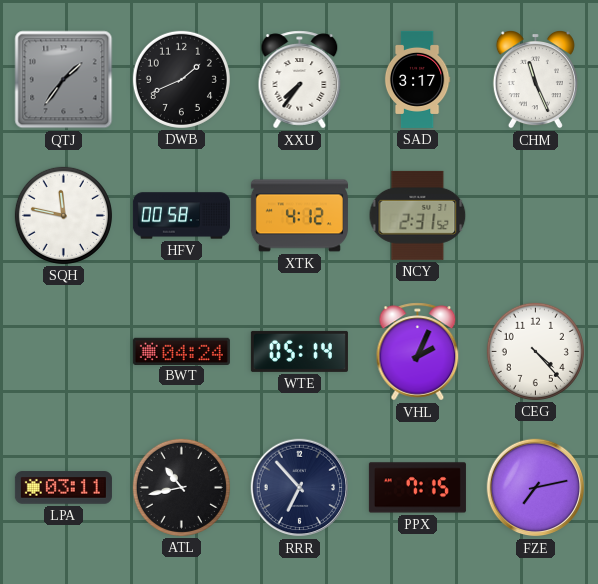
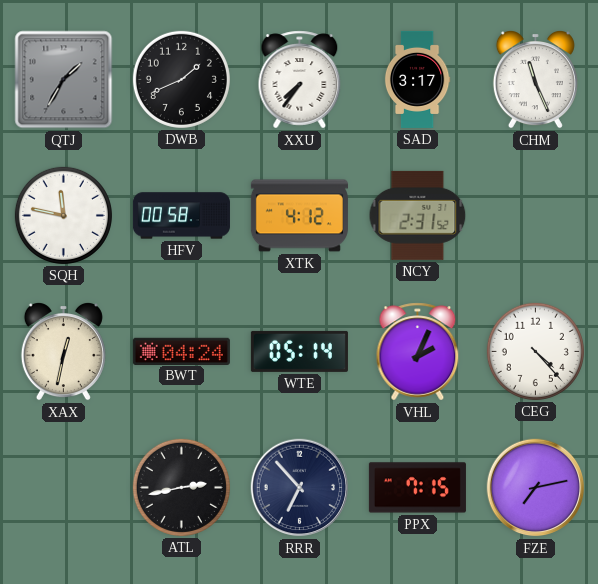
QTJ: 1:36 -> 1:35
XAX: none -> 12:32
LPA: 03:11 -> none
ATL: 10:43 -> 2:43
